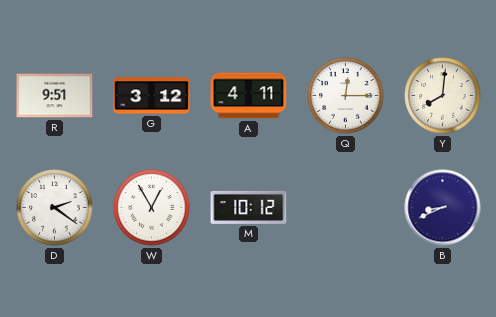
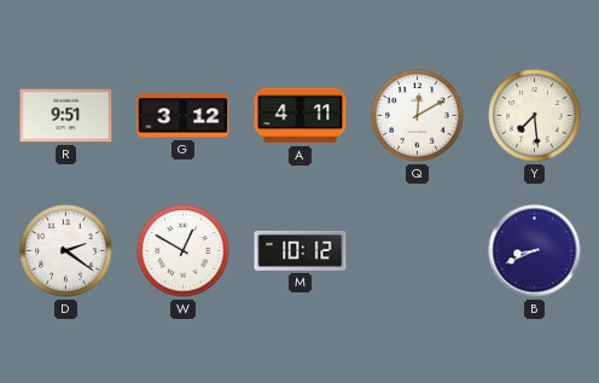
Q: 12:15 -> 12:10
Y: 8:01 -> 7:29
W: 12:55 -> 12:50
